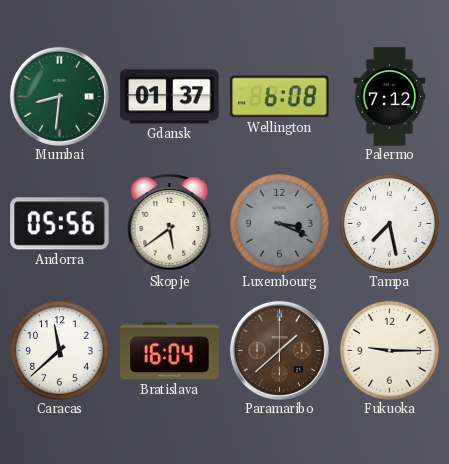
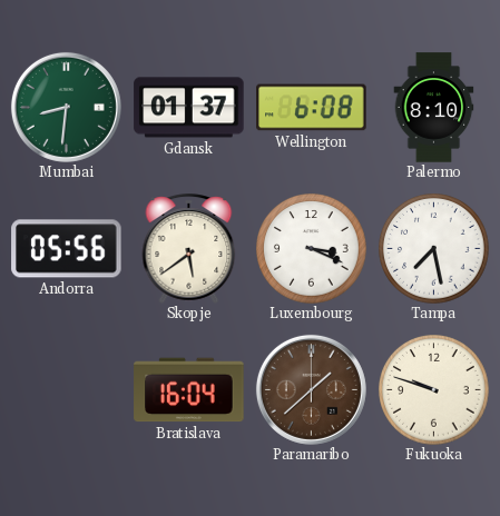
Palermo: 7:12 -> 8:10
Luxembourg dial: grey -> white
Caracas: 11:38 -> none
Fukuoka: 9:15 -> 9:48
